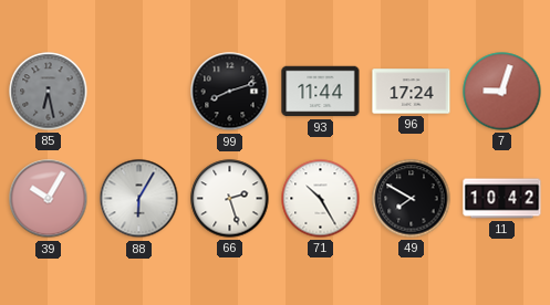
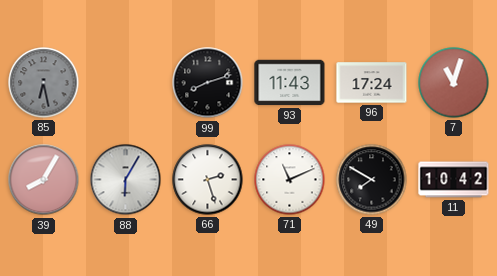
93: 11:44 -> 11:43
7: 9:03 -> 11:03
39: 10:05 -> 8:05
71: 10:25 -> 11:11
